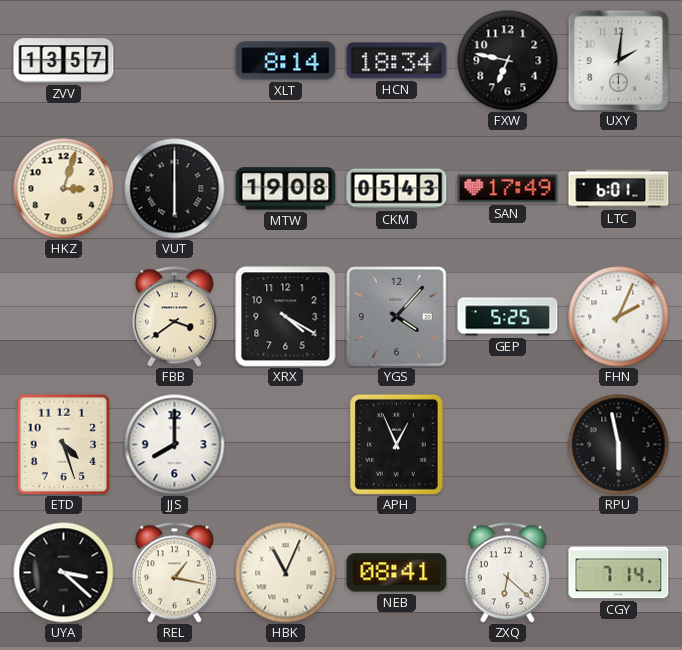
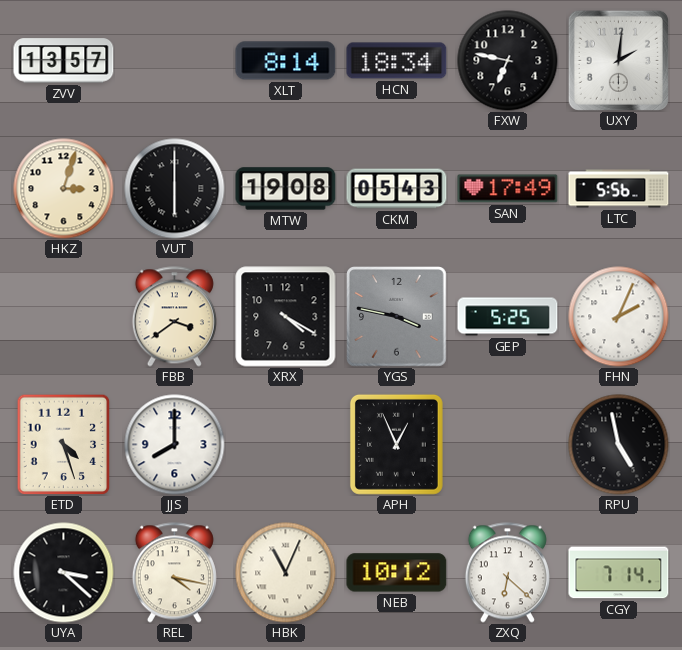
LTC: 6:01 -> 5:56
YGS: 4:07 -> 3:47
RPU: 5:58 -> 4:58
REL: 1:17 -> 4:17
NEB: 08:41 -> 10:12
